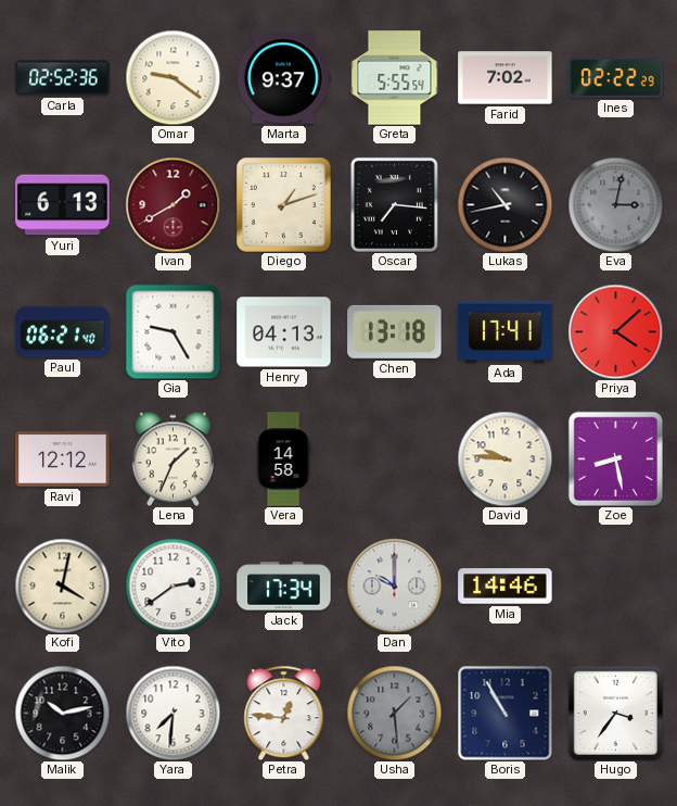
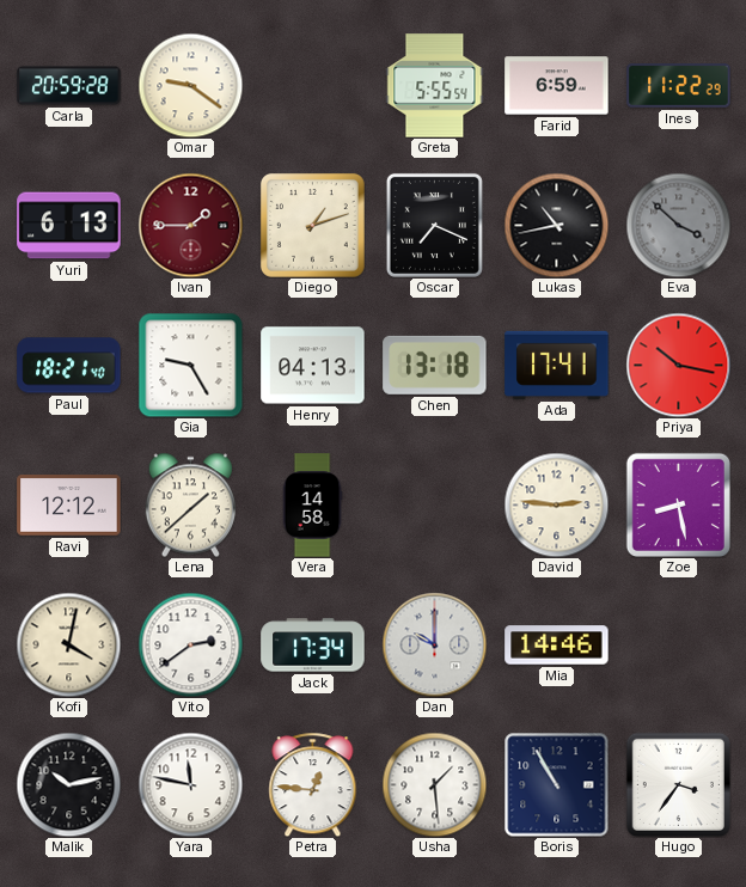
Carla: 02:52 -> 20:59
Marta: 9:37 -> none
Farid: 7:02 -> 6:59
Ines: 02:22 -> 11:22
Ivan: 1:40 -> 1:45
Oscar: 7:16 -> 7:19
Eva: 3:02 -> 3:52
Paul: 06:21 -> 18:21
Priya: 4:08 -> 10:17
Lena: 1:34 -> 1:38
David: 9:46 -> 2:46
Yara: 7:31 -> 11:47
Usha dial: grey -> white
